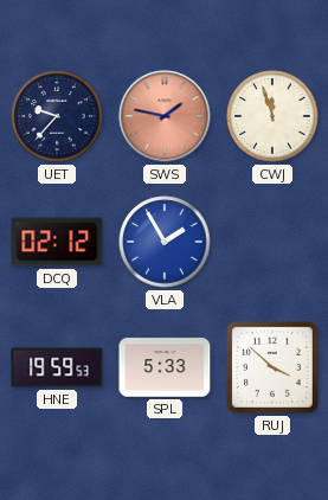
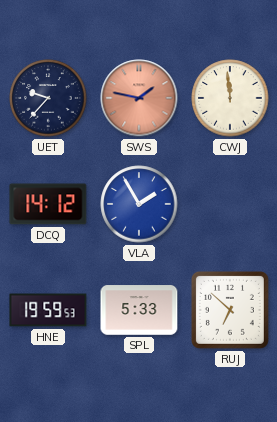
CWJ: 11:57 -> 11:59
DCQ: 02:12 -> 14:12
RUJ: 3:52 -> 6:52
